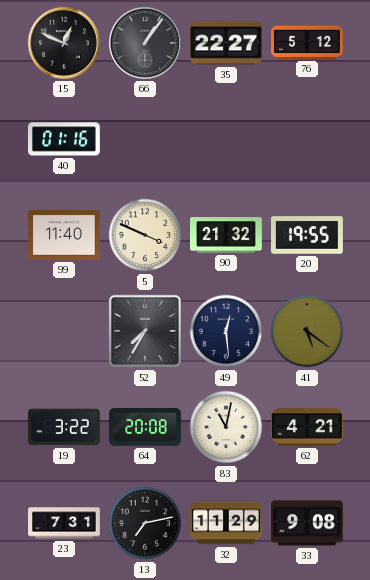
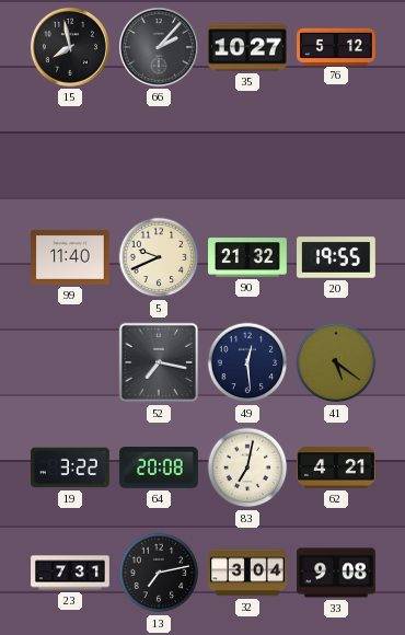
15: 12:49 -> 7:58
66: 1:06 -> 2:07
35: 22:27 -> 10:27
40: 01:16 -> none
5: 3:49 -> 9:41
52: 7:35 -> 7:17
83: 11:02 -> 7:02
32: 11:29 -> 3:04
